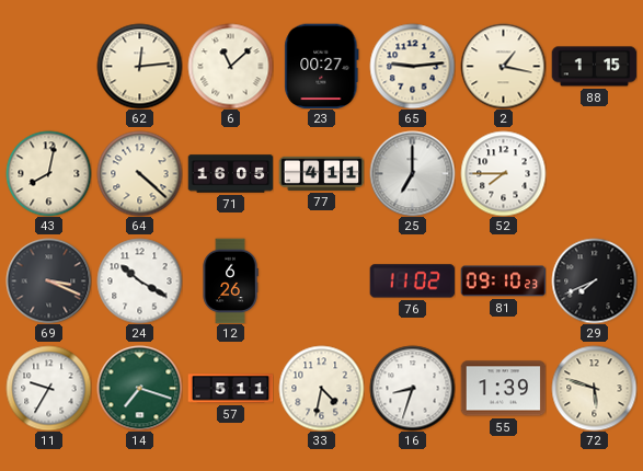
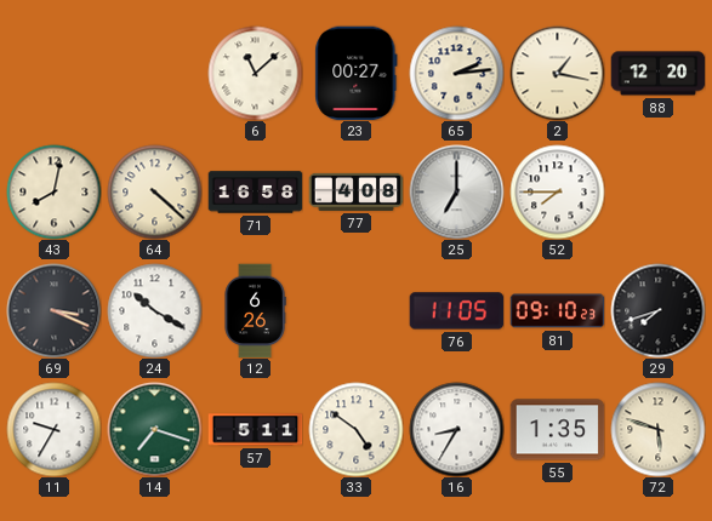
62: 12:14 -> none
65: 9:14 -> 2:14
88: 1:15 -> 12:20
71: 16:05 -> 16:58
77: 4:11 -> 4:08
76: 11:02 -> 11:05
29: 7:41 -> 7:42
33: 4:32 -> 4:51
16: 8:33 -> 8:35
55: 1:39 -> 1:35
